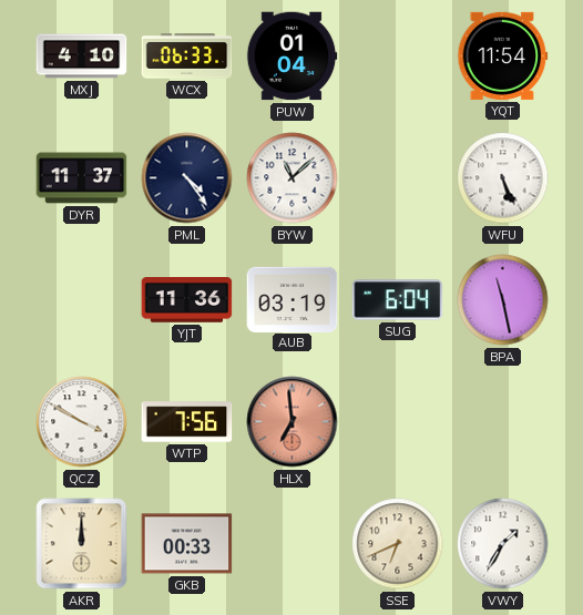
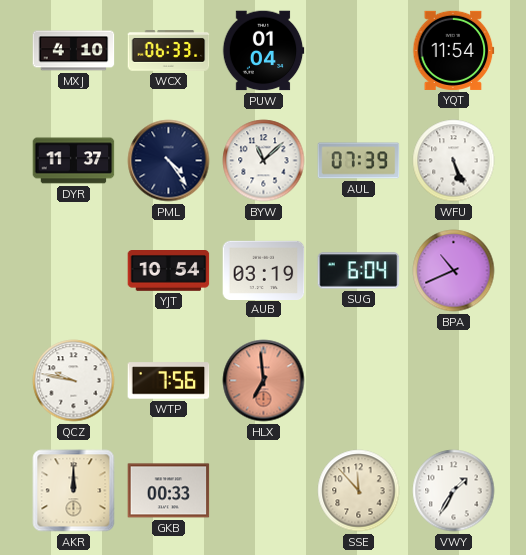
AUL: none -> 07:39
YJT: 11:36 -> 10:54
BPA: 11:28 -> 10:41
QCZ: 3:50 -> 9:47
SSE: 6:41 -> 11:53
